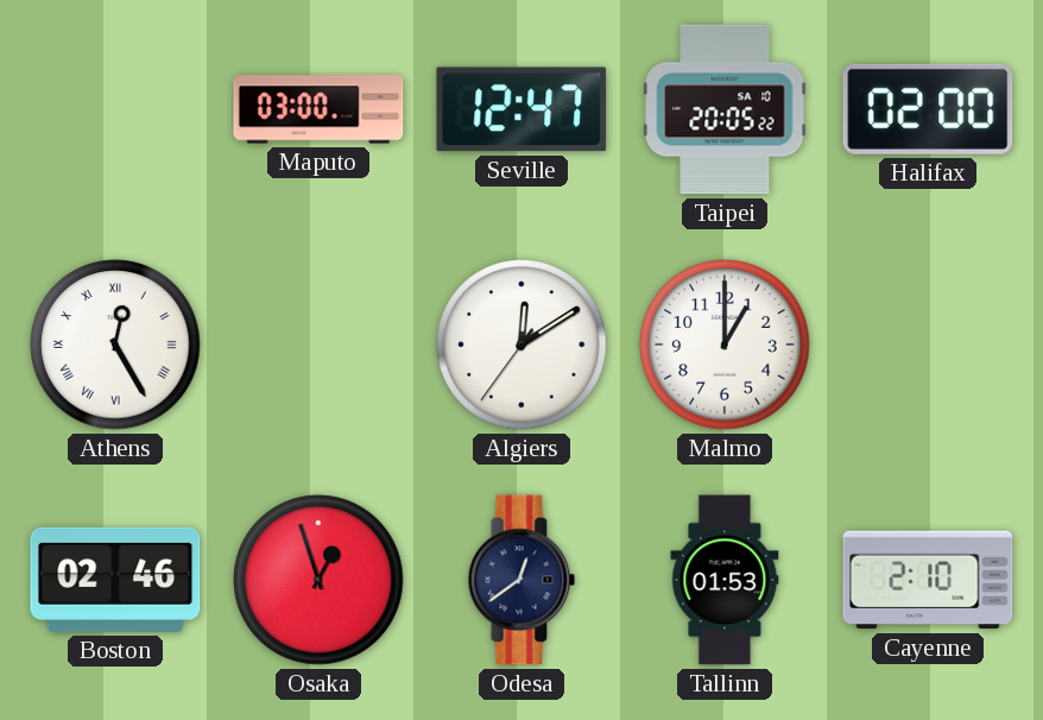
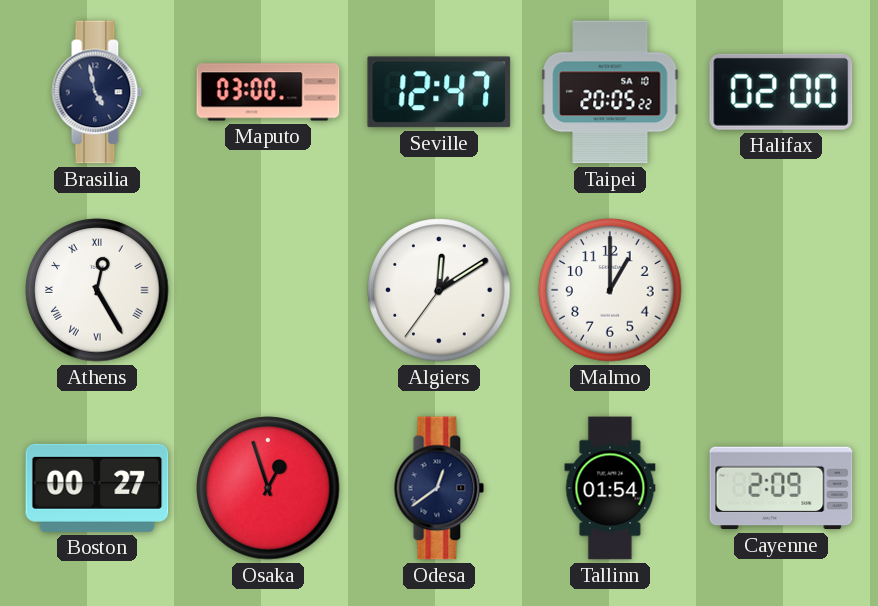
Brasilia: none -> 4:58
Boston: 02:46 -> 00:27
Tallinn: 01:53 -> 01:54
Cayenne: 2:10 -> 2:09
